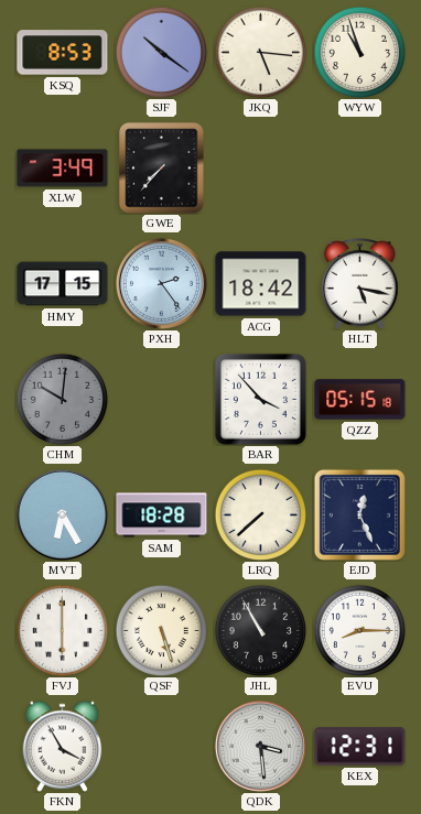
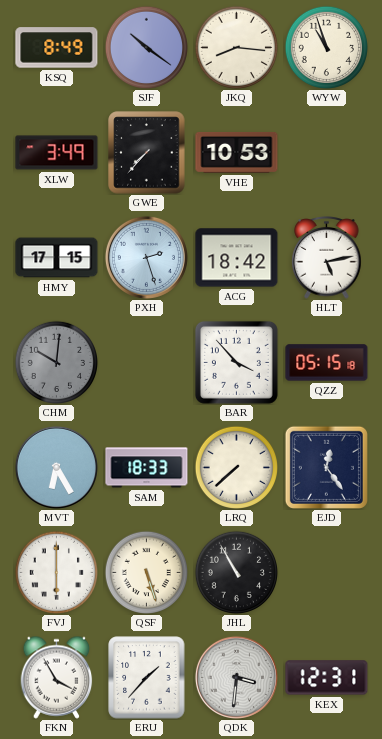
KSQ: 8:53 -> 8:49
JKQ: 5:16 -> 8:16
VHE: none -> 10:53
PXH: 2:24 -> 2:27
HLT: 5:17 -> 5:13
SAM: 18:28 -> 18:33
EJD: 12:26 -> 12:24
EVU: 8:15 -> none
ERU: none -> 1:37
QDK: 3:29 -> 3:31
